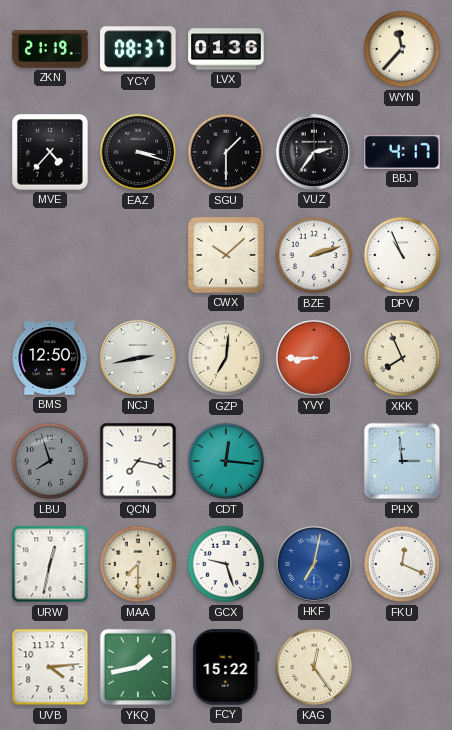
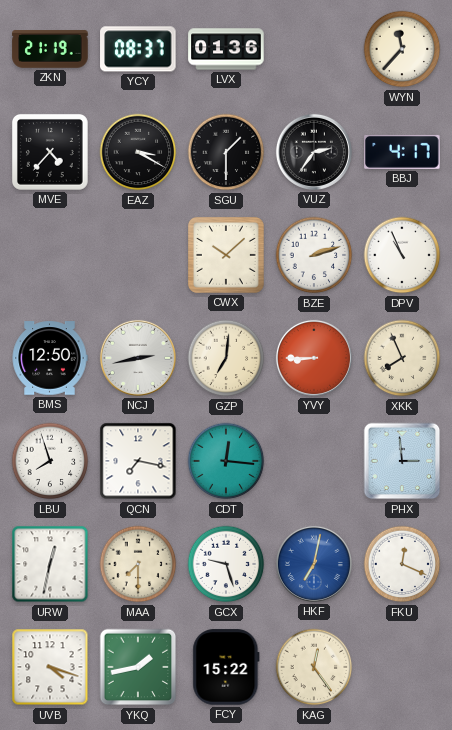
EAZ: 3:18 -> 3:20
LBU dial: grey -> white
UVB: 4:14 -> 4:18
